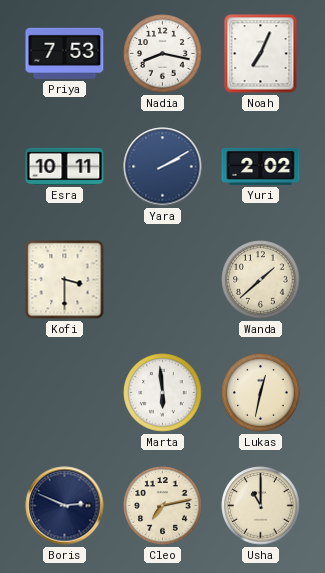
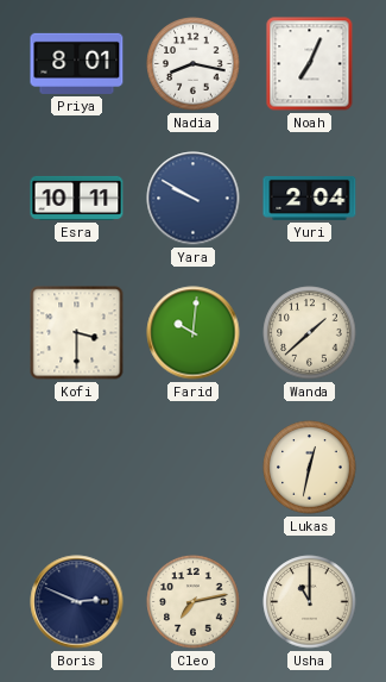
Priya: 7:53 -> 8:01
Yara: 2:10 -> 9:50
Yuri: 2:02 -> 2:04
Farid: none -> 10:01
Marta: 5:59 -> none
